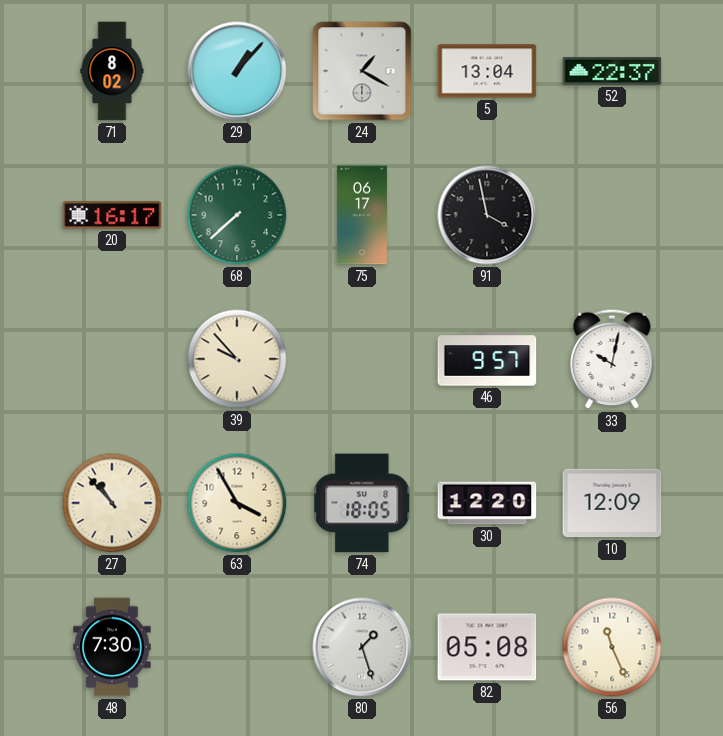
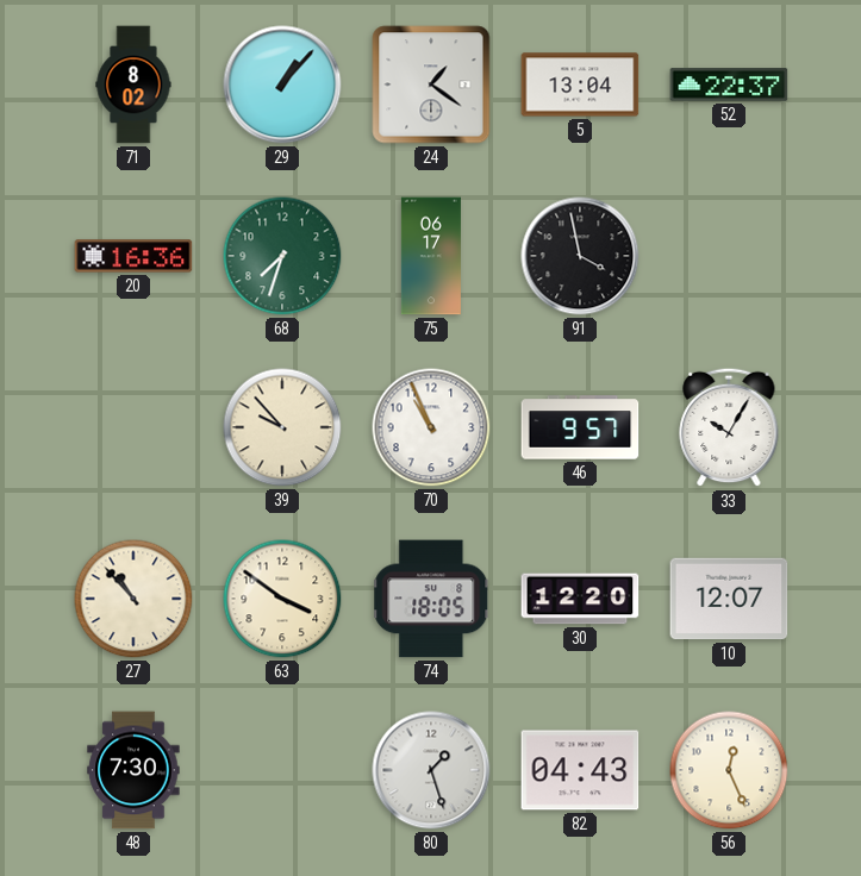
24: 1:20 -> 1:21
20: 16:17 -> 16:36
68: 7:38 -> 7:33
70: none -> 10:56
33: 10:02 -> 10:05
63: 3:55 -> 3:51
10: 12:09 -> 12:07
82: 05:08 -> 04:43
56: 11:26 -> 12:26
